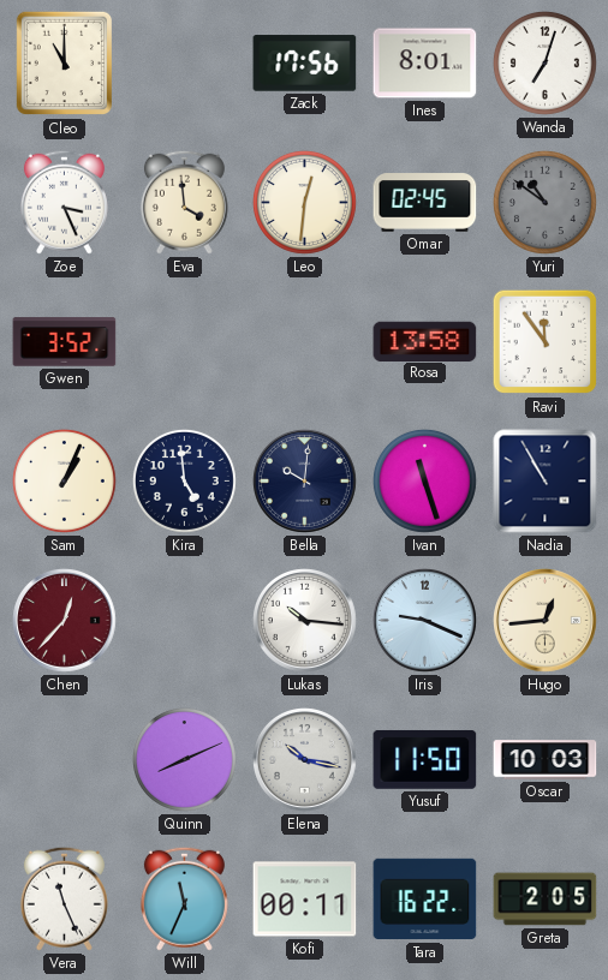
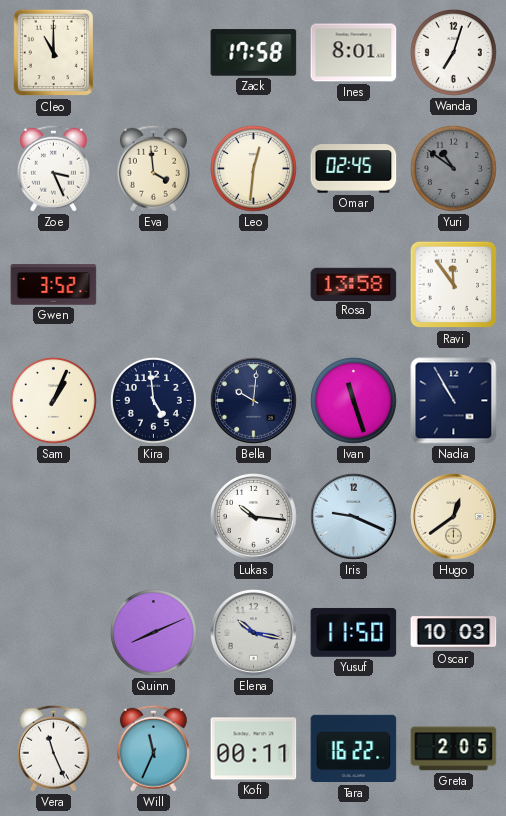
Zack: 17:56 -> 17:58
Chen: 12:37 -> none
Hugo: 12:44 -> 12:39
